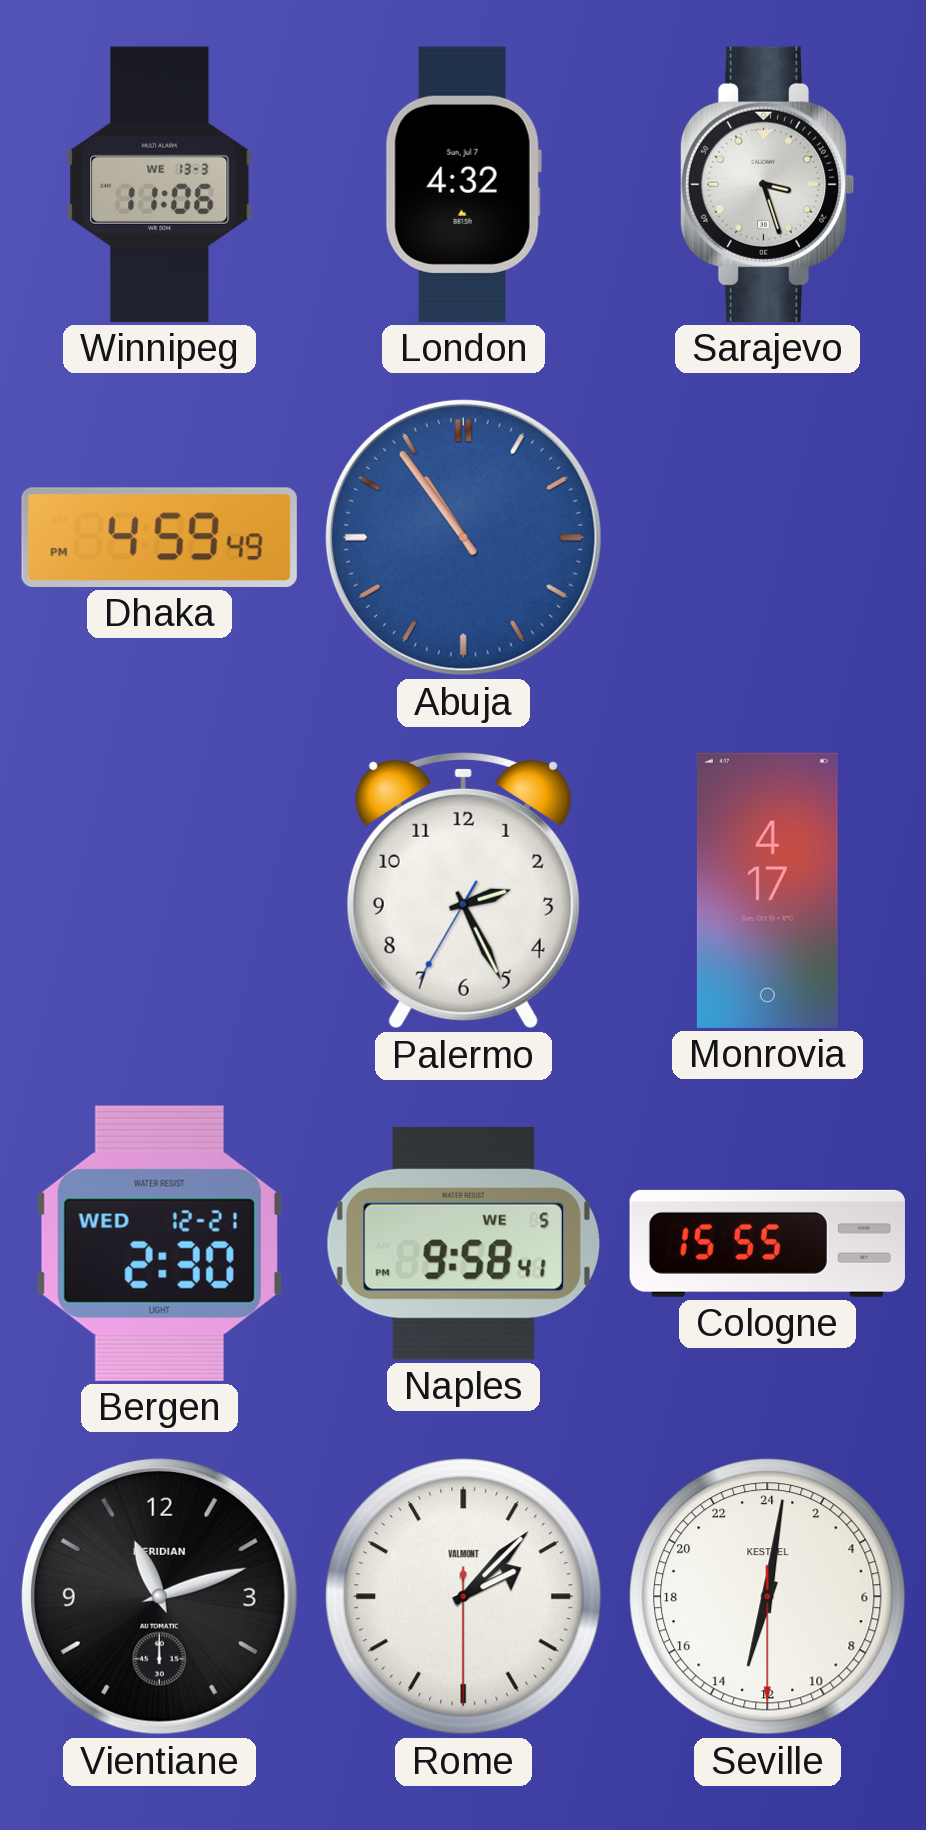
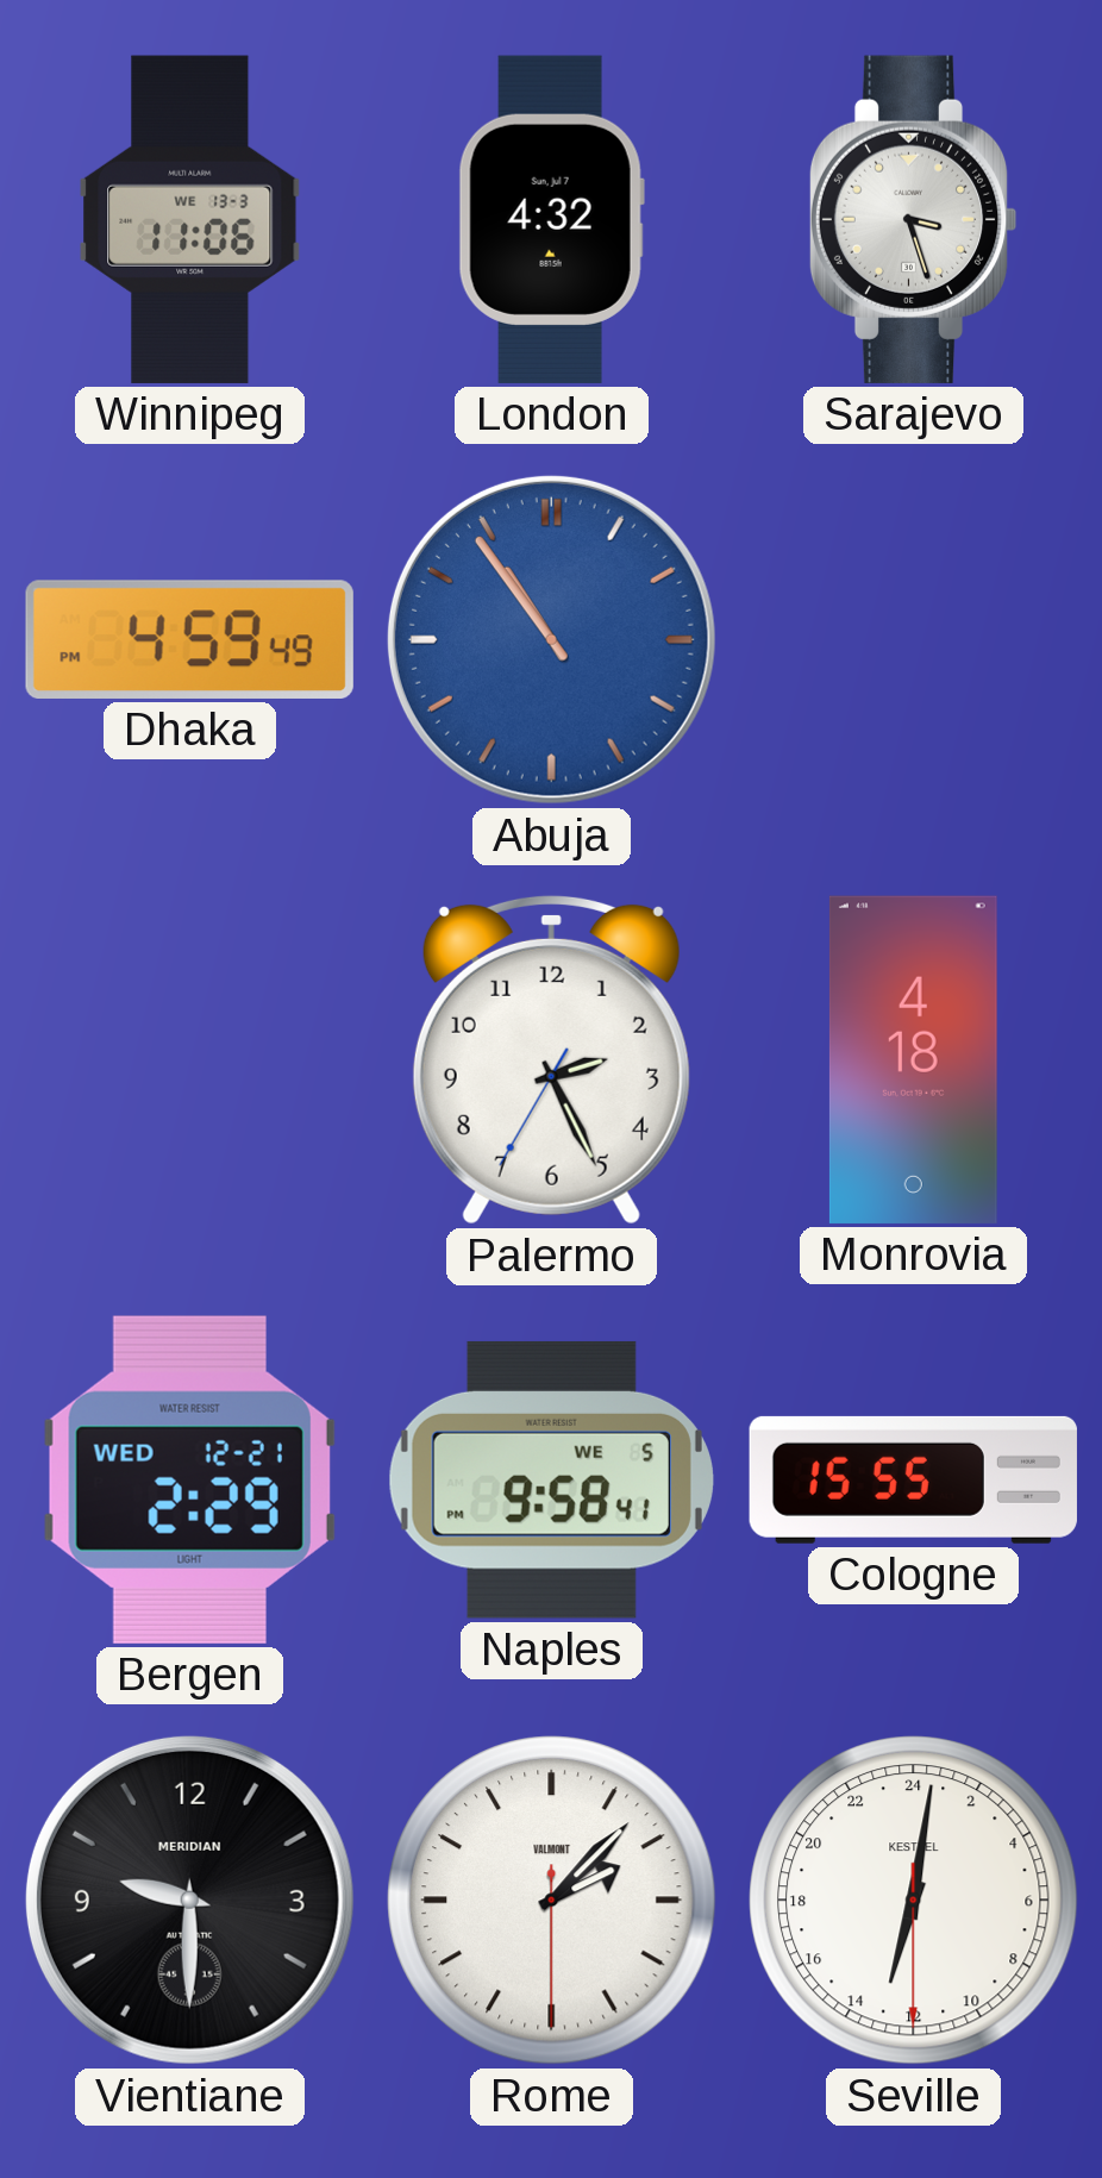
Monrovia: 4:17 -> 4:18
Bergen: 2:30 -> 2:29
Vientiane: 11:12 -> 9:30
